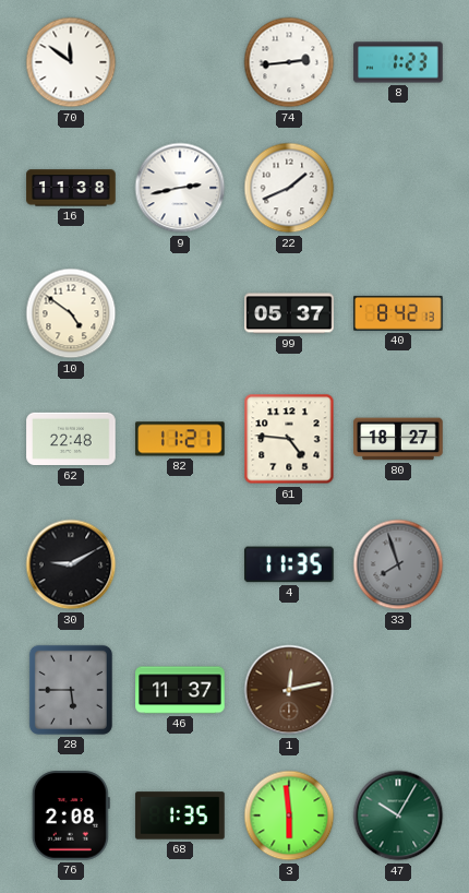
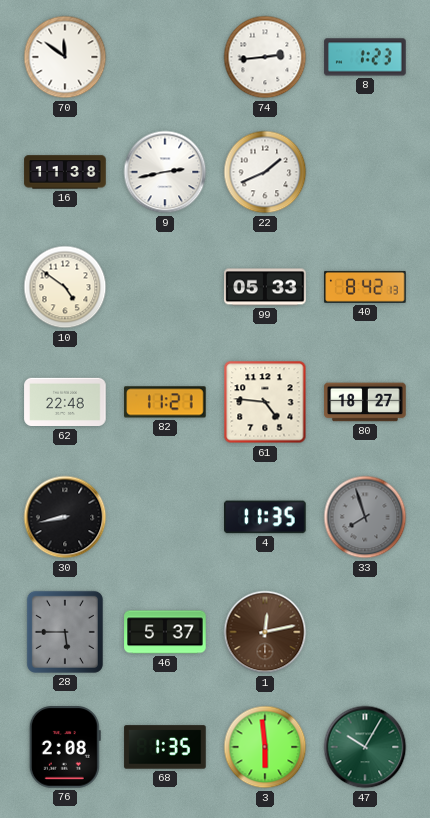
99: 05:37 -> 05:33
30: 9:10 -> 8:43
46: 11:37 -> 5:37
